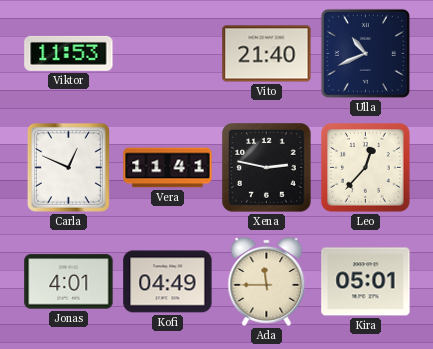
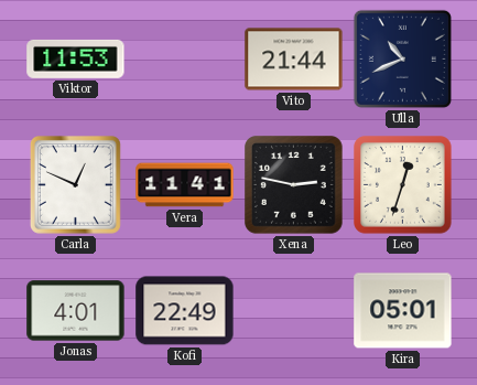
Vito: 21:40 -> 21:44
Leo: 12:37 -> 12:33
Kofi: 04:49 -> 22:49
Ada: 11:45 -> none
